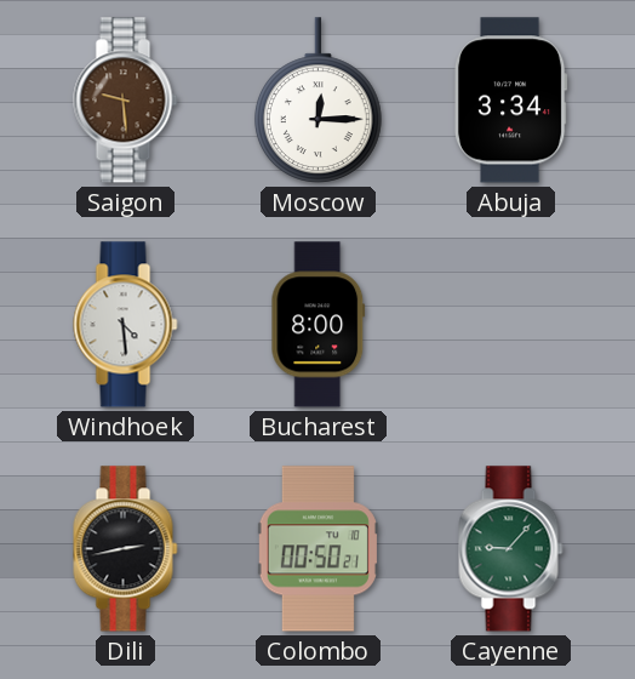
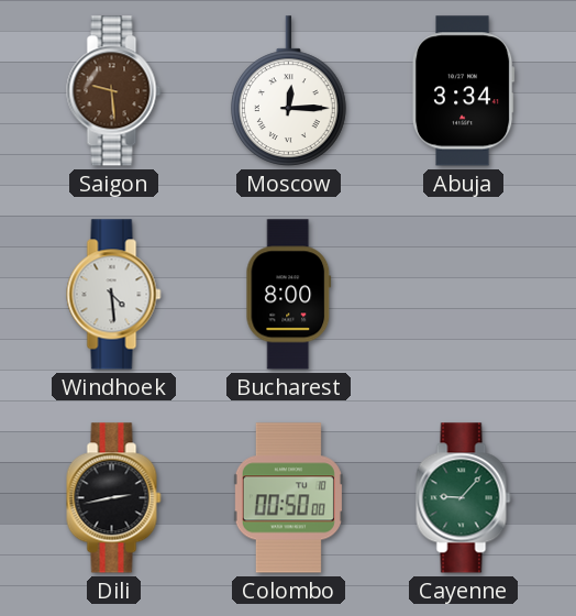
Colombo: 00:50:21 -> 00:50:00
